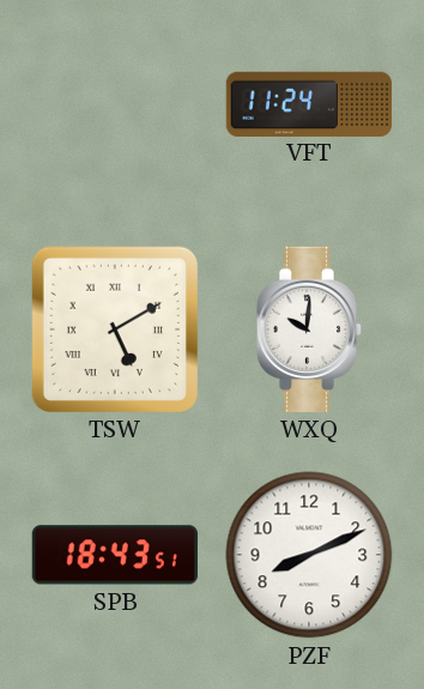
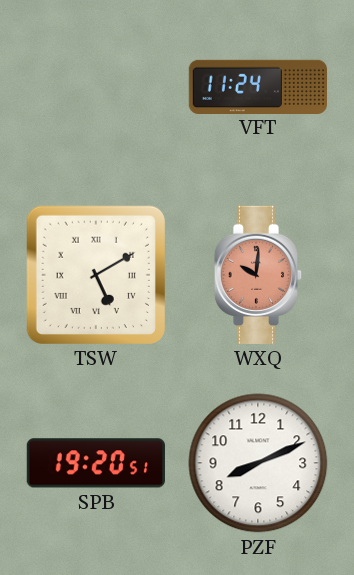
WXQ dial: white -> salmon
SPB: 18:43 -> 19:20
